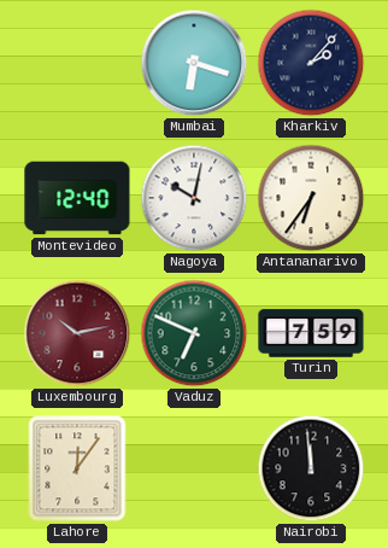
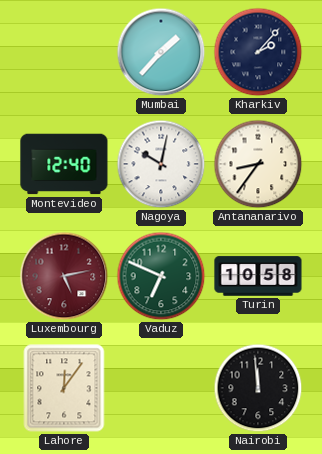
Mumbai: 6:18 -> 1:37
Antananarivo: 6:36 -> 8:36
Luxembourg: 10:13 -> 5:13
Turin: 7:59 -> 10:58
